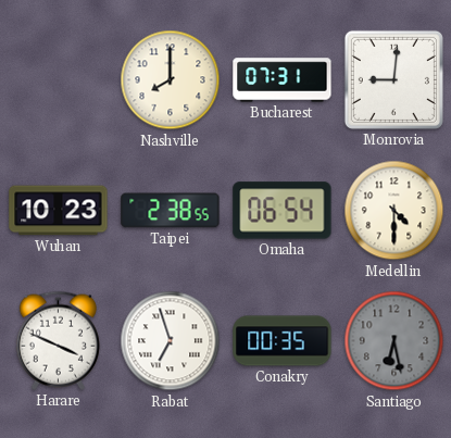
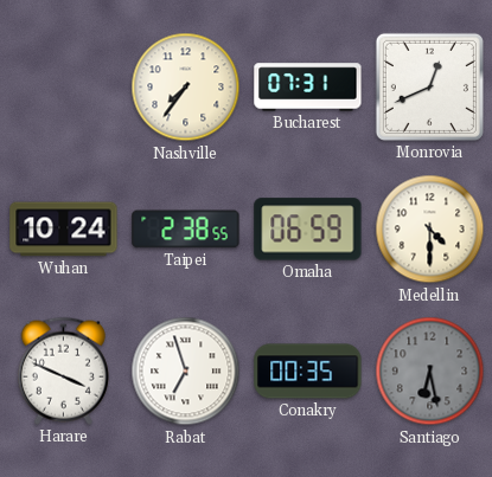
Nashville: 8:00 -> 7:36
Monrovia: 9:01 -> 12:41
Wuhan: 10:23 -> 10:24
Omaha: 06:54 -> 06:59
